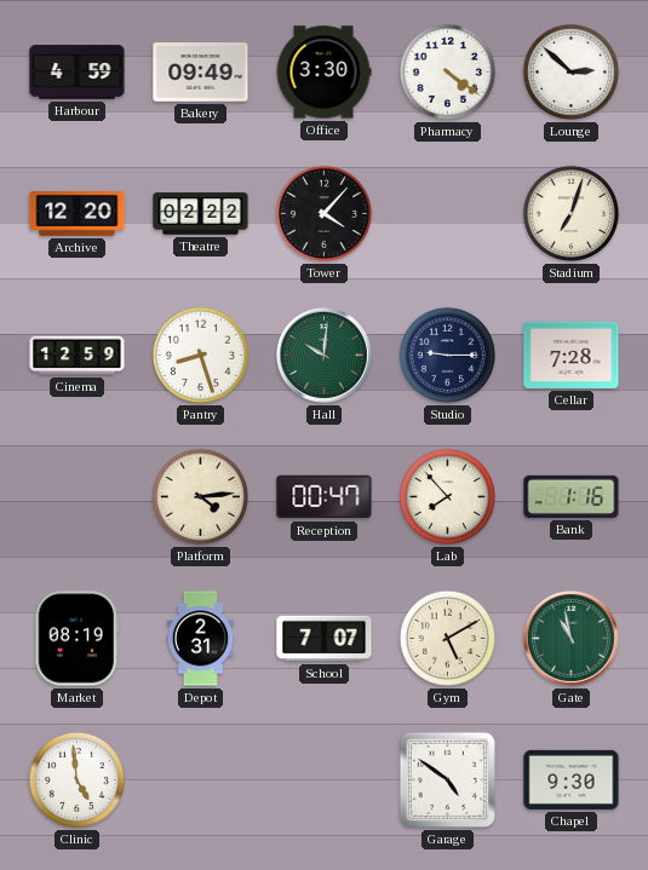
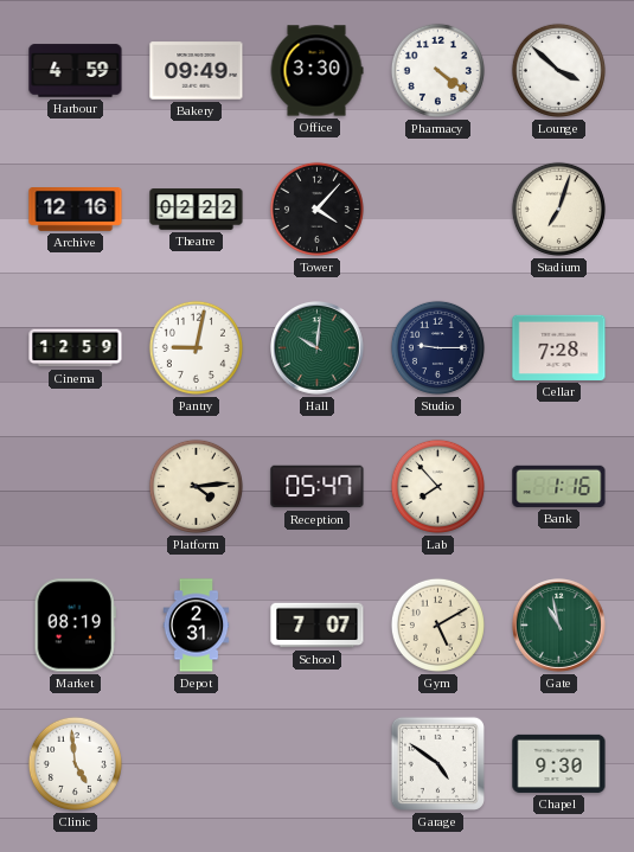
Lounge: 2:52 -> 3:52
Archive: 12:20 -> 12:16
Pantry: 8:27 -> 9:02
Reception: 00:47 -> 05:47
